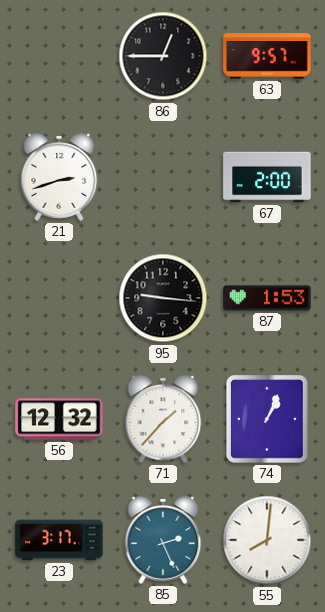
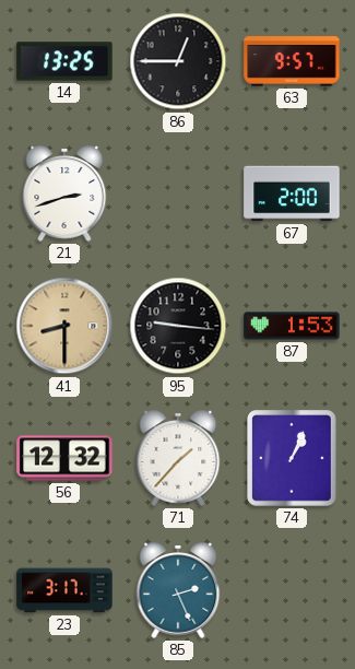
14: none -> 13:25
41: none -> 8:30
55: 8:01 -> none
